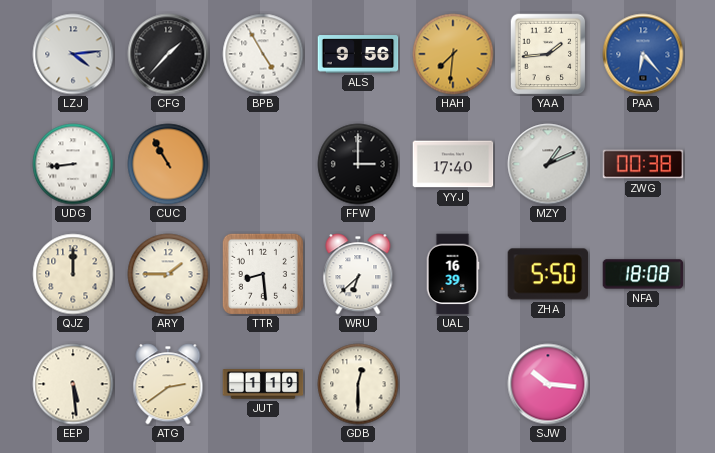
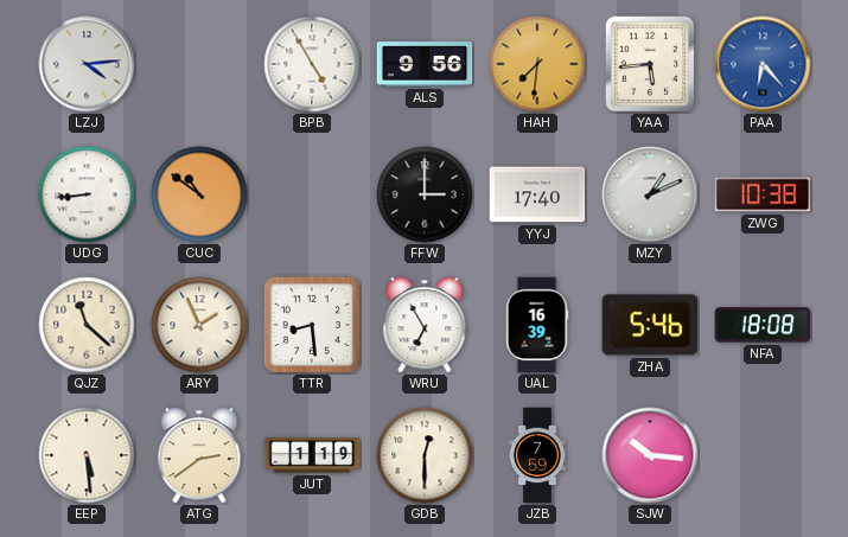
CFG: 1:37 -> none
YAA: 1:44 -> 5:44
CUC: 10:55 -> 10:51
ZWG: 00:38 -> 10:38
QJZ: 12:00 -> 11:22
ARY: 1:45 -> 1:56
WRU: 6:38 -> 6:55
ZHA: 5:50 -> 5:46
JZB: none -> 7:59
